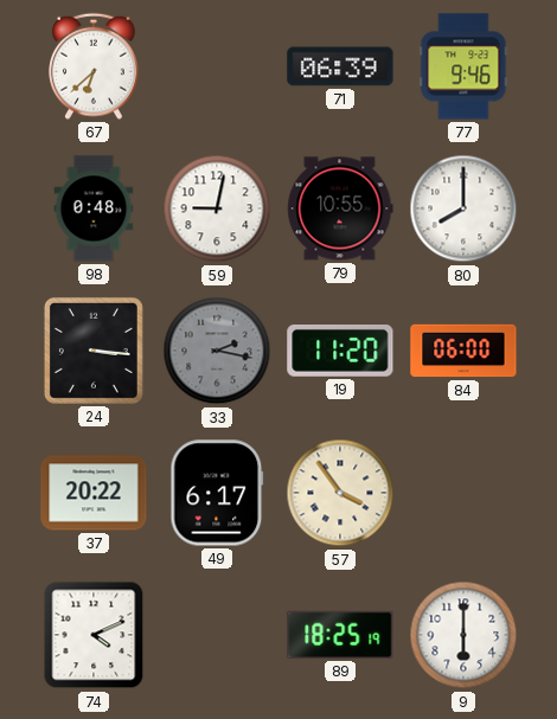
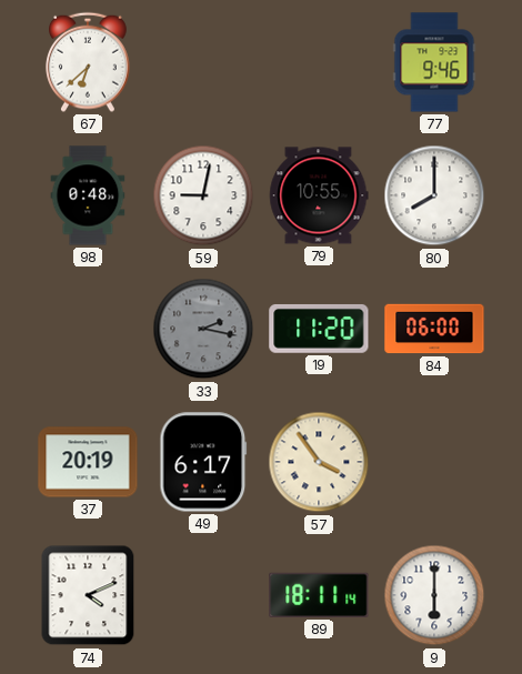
71: 06:39 -> none
24: 3:16 -> none
37: 20:22 -> 20:19
89: 18:25 -> 18:11
